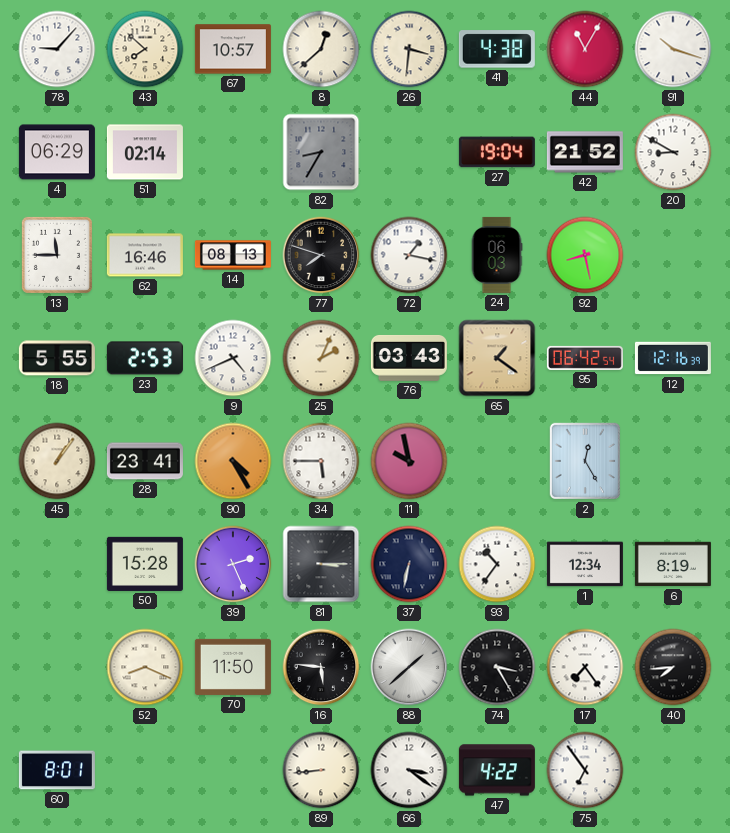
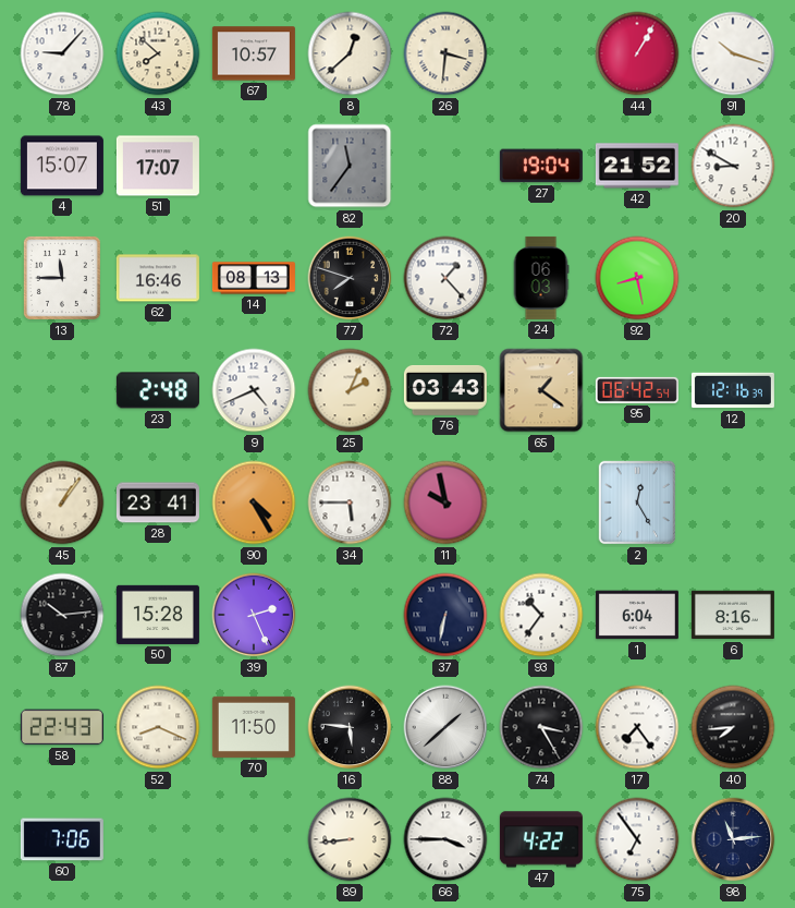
41: 4:38 -> none
44: 11:05 -> 1:05
4: 06:29 -> 15:07
51: 02:14 -> 17:07
82: 8:35 -> 11:36
72: 1:17 -> 1:23
18: 5:55 -> none
23: 2:53 -> 2:48
87: none -> 10:14
81: 3:15 -> none
1: 12:34 -> 6:04
6: 8:19 -> 8:16
58: none -> 22:43
60: 8:01 -> 7:06
66: 3:21 -> 3:45
98: none -> 11:14
